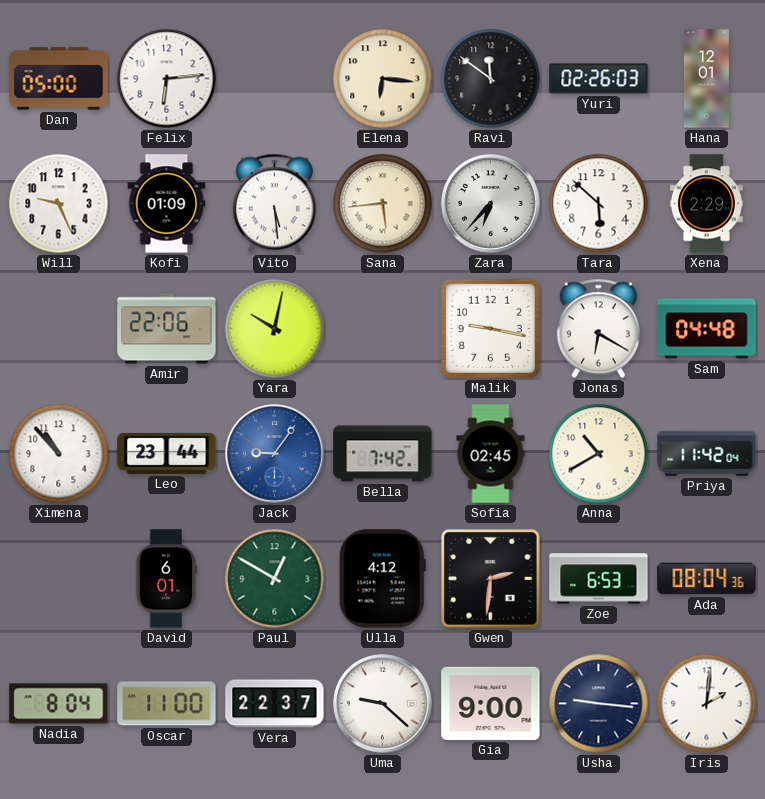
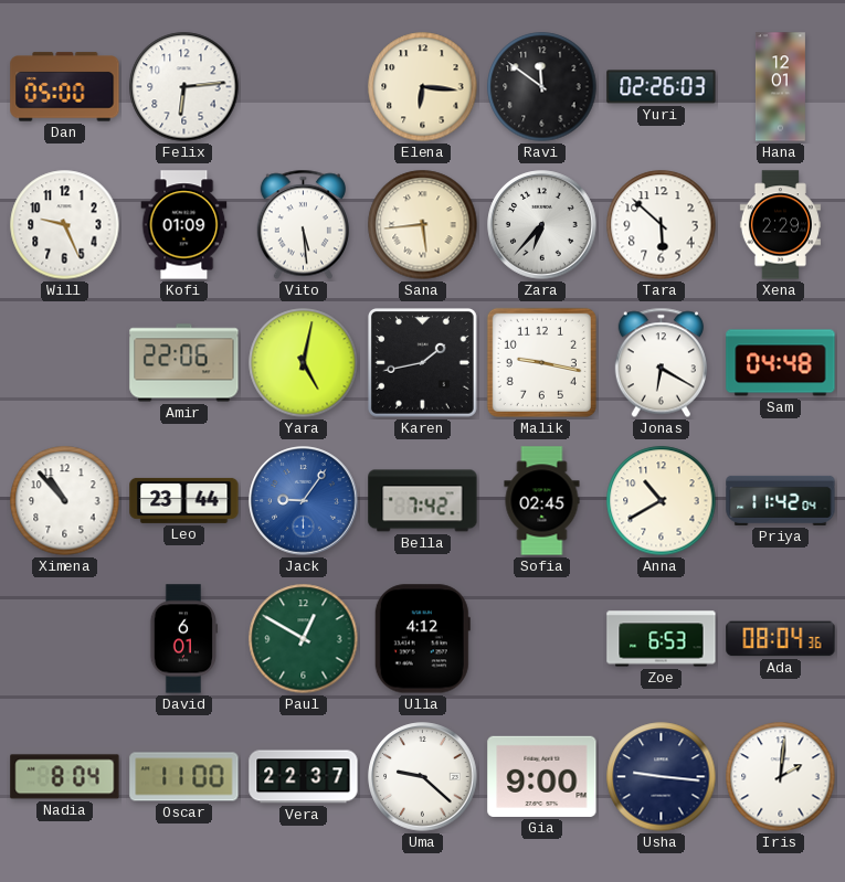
Yara: 10:02 -> 5:02
Karen: none -> 1:43
Gwen: 2:31 -> none
